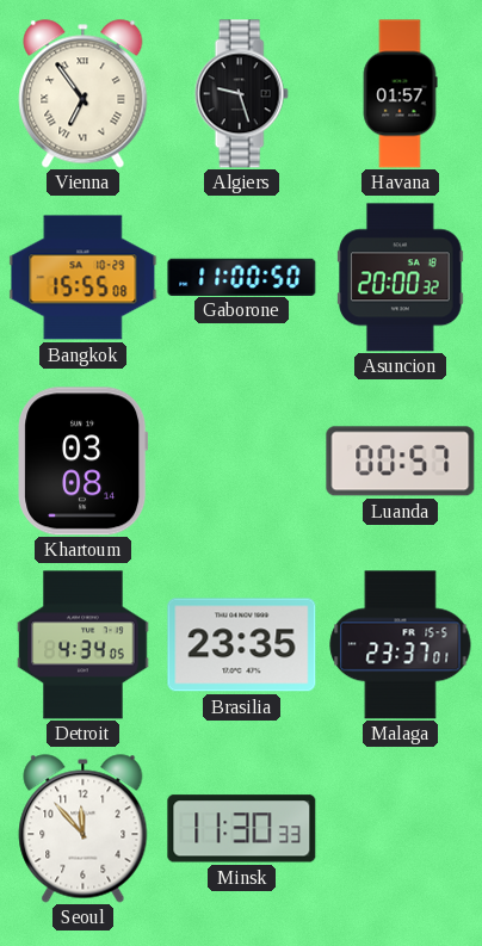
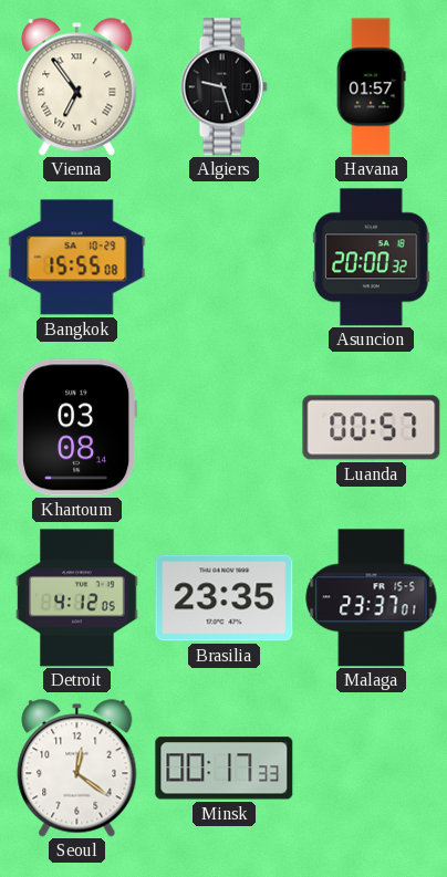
Gaborone: 11:00 -> none
Detroit: 4:34 -> 4:12
Seoul: 11:53 -> 12:21
Minsk: 11:30 -> 00:17
